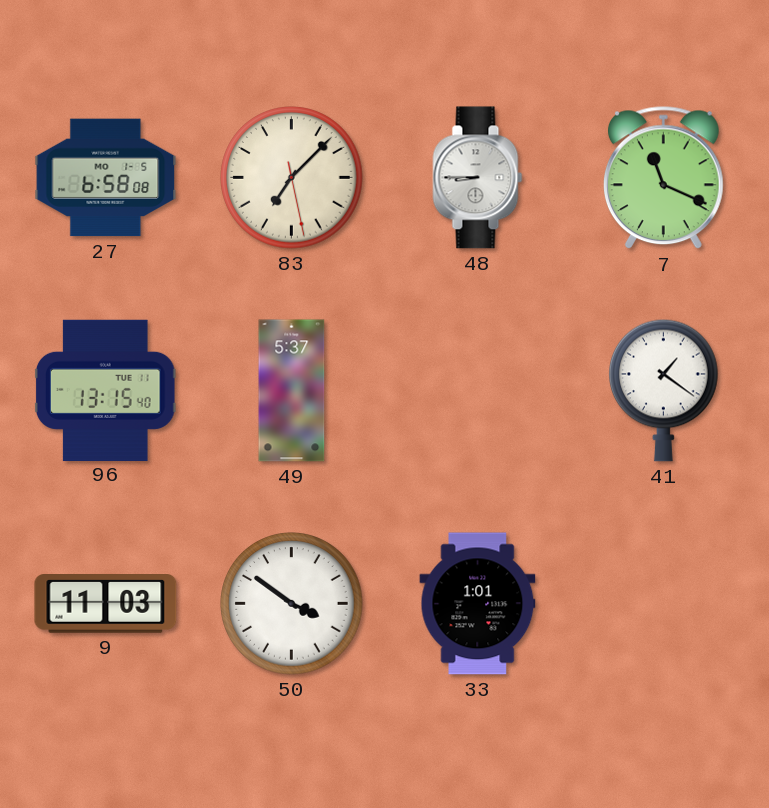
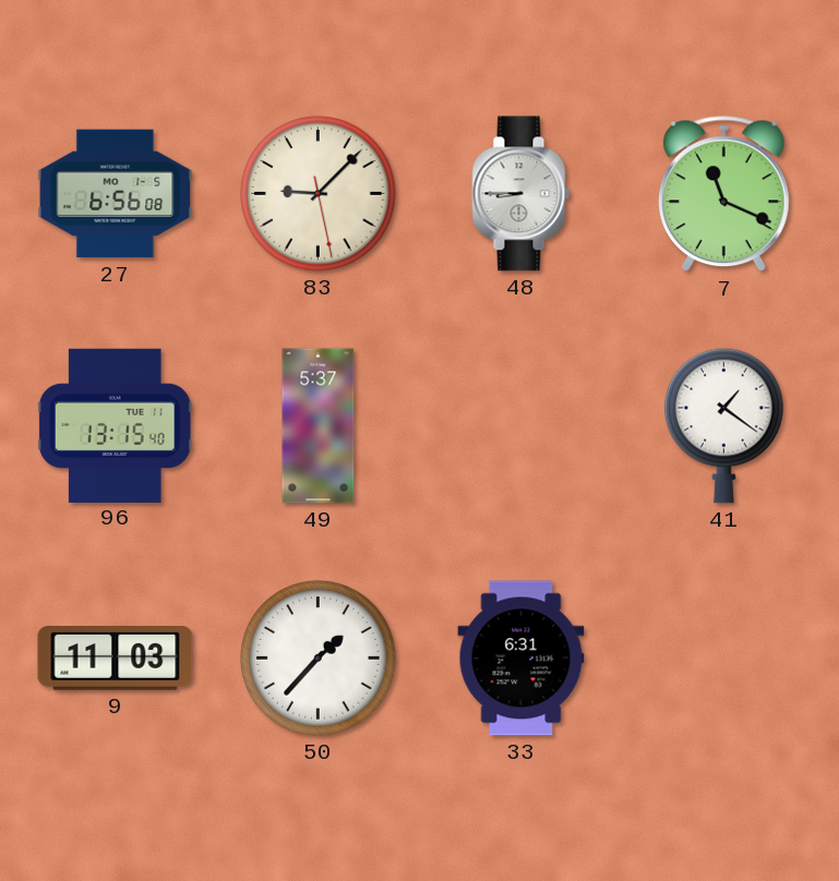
27: 6:58 -> 6:56
83: 7:07 -> 9:07
50: 3:51 -> 1:37
33: 1:01 -> 6:31
